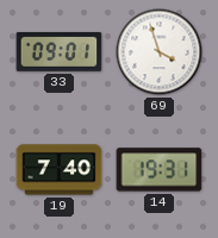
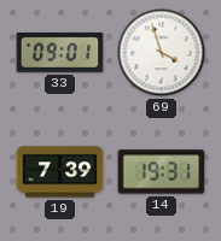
19: 7:40 -> 7:39
